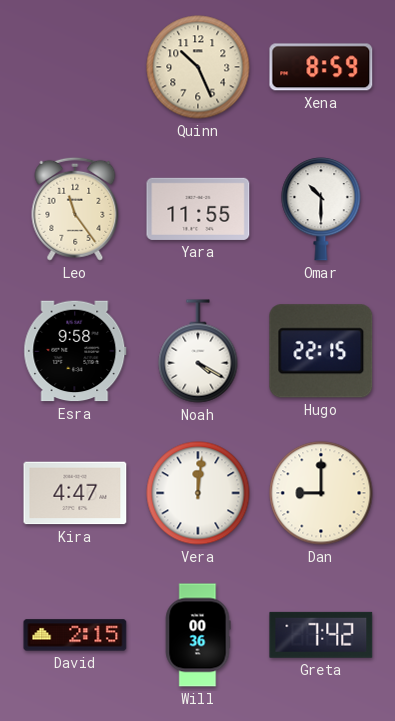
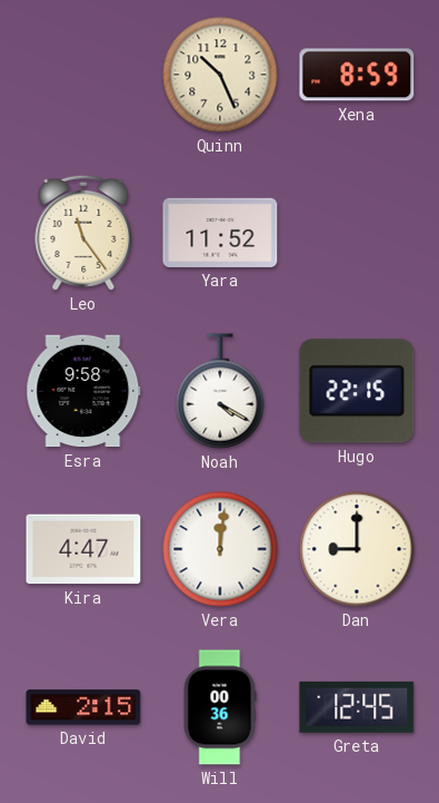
Yara: 11:55 -> 11:52
Omar: 10:30 -> none
Greta: 7:42 -> 12:45
